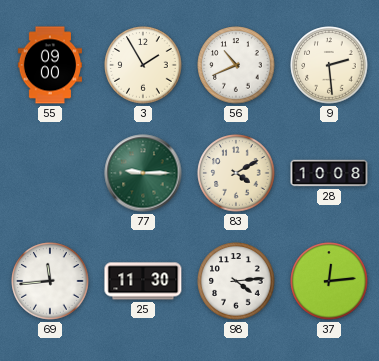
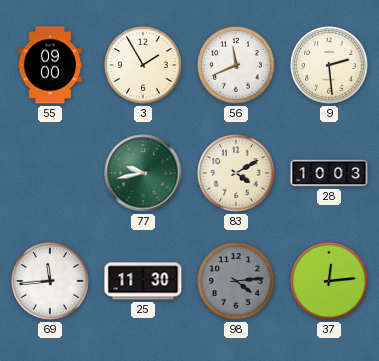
56: 10:41 -> 11:41
77: 9:15 -> 9:43
28: 10:08 -> 10:03
98 dial: white -> grey
